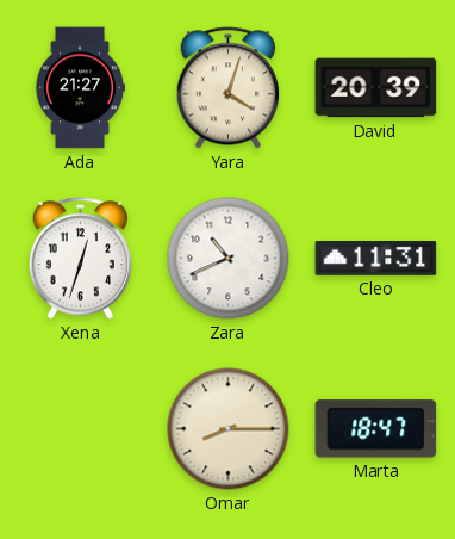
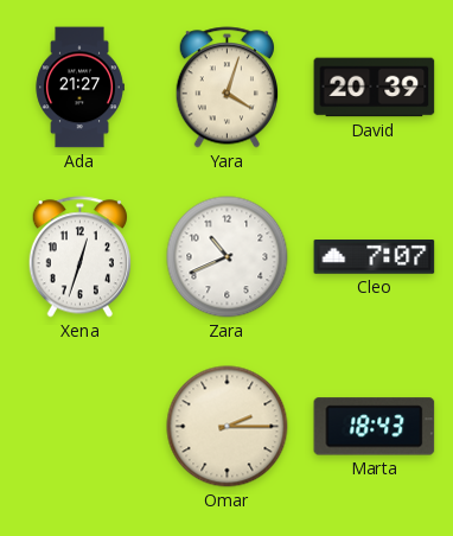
Cleo: 11:31 -> 7:07
Omar: 8:15 -> 2:15
Marta: 18:47 -> 18:43
